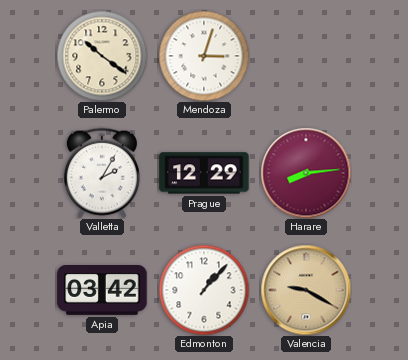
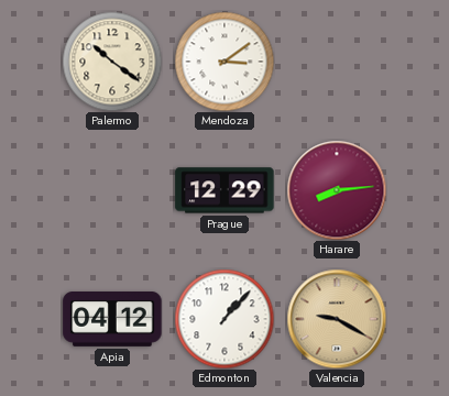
Mendoza: 3:03 -> 3:09
Valletta: 2:05 -> none
Apia: 03:42 -> 04:12
